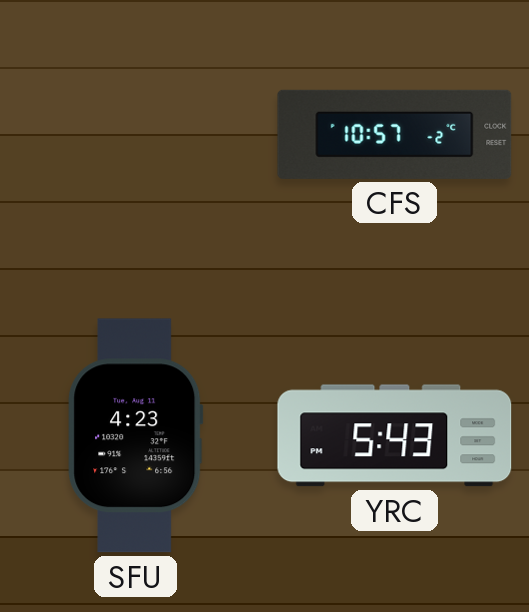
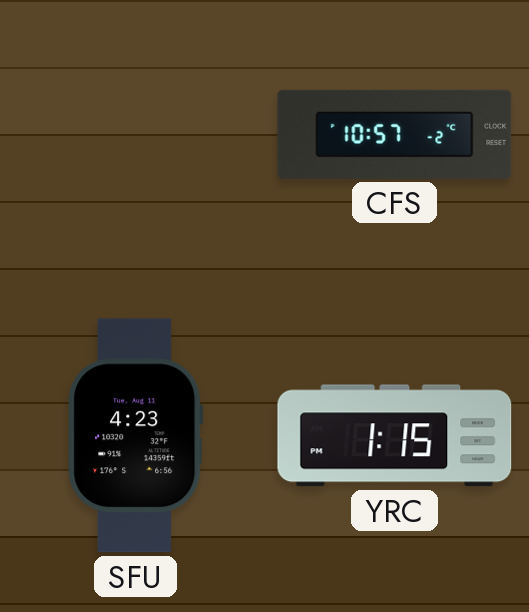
YRC: 5:43 -> 1:15
